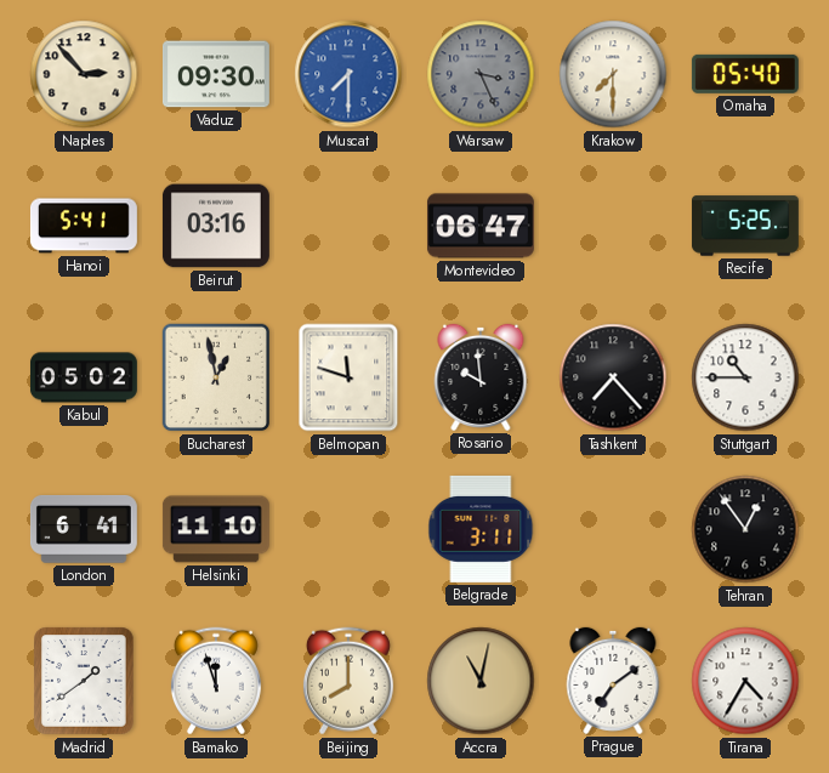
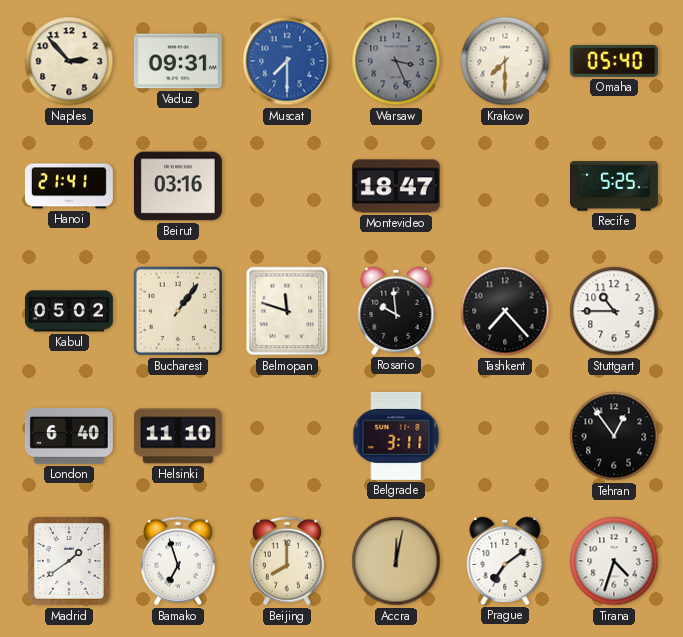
Vaduz: 09:30 -> 09:31
Hanoi: 5:41 -> 21:41
Montevideo: 06:47 -> 18:47
Bucharest: 12:58 -> 1:06
London: 6:41 -> 6:40
Bamako: 11:57 -> 6:57
Accra: 11:02 -> 12:02
Tirana: 4:35 -> 4:33
